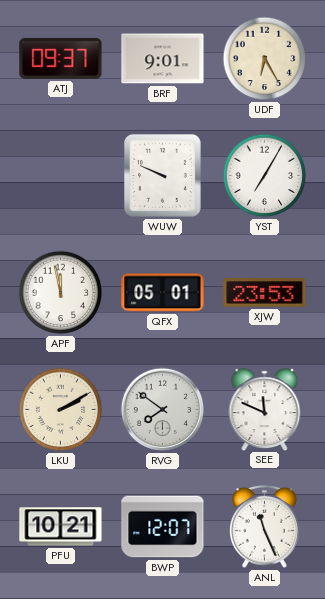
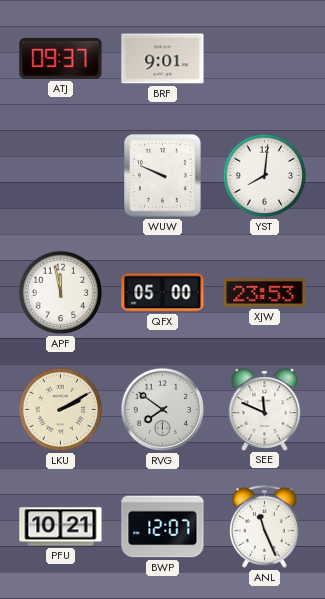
UDF: 6:25 -> none
YST: 7:05 -> 8:01
QFX: 05:01 -> 05:00
